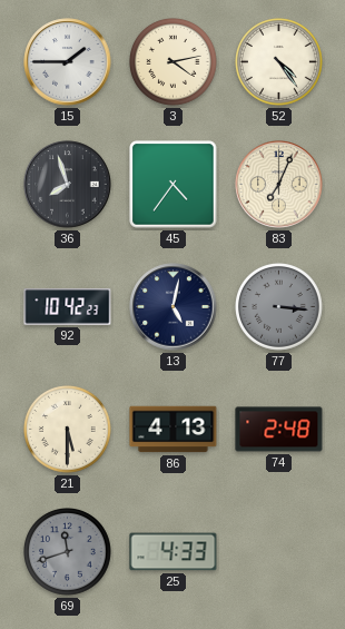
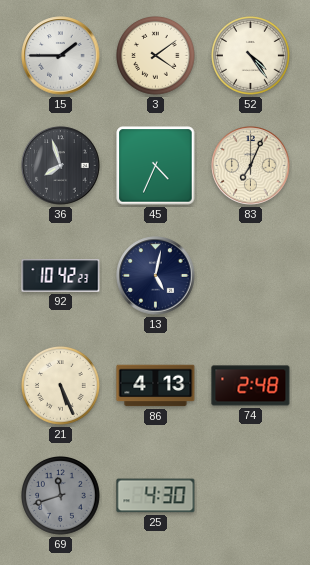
3: 4:13 -> 4:09
45: 4:36 -> 4:34
77: 3:16 -> none
21: 5:30 -> 5:26
25: 4:33 -> 4:30
